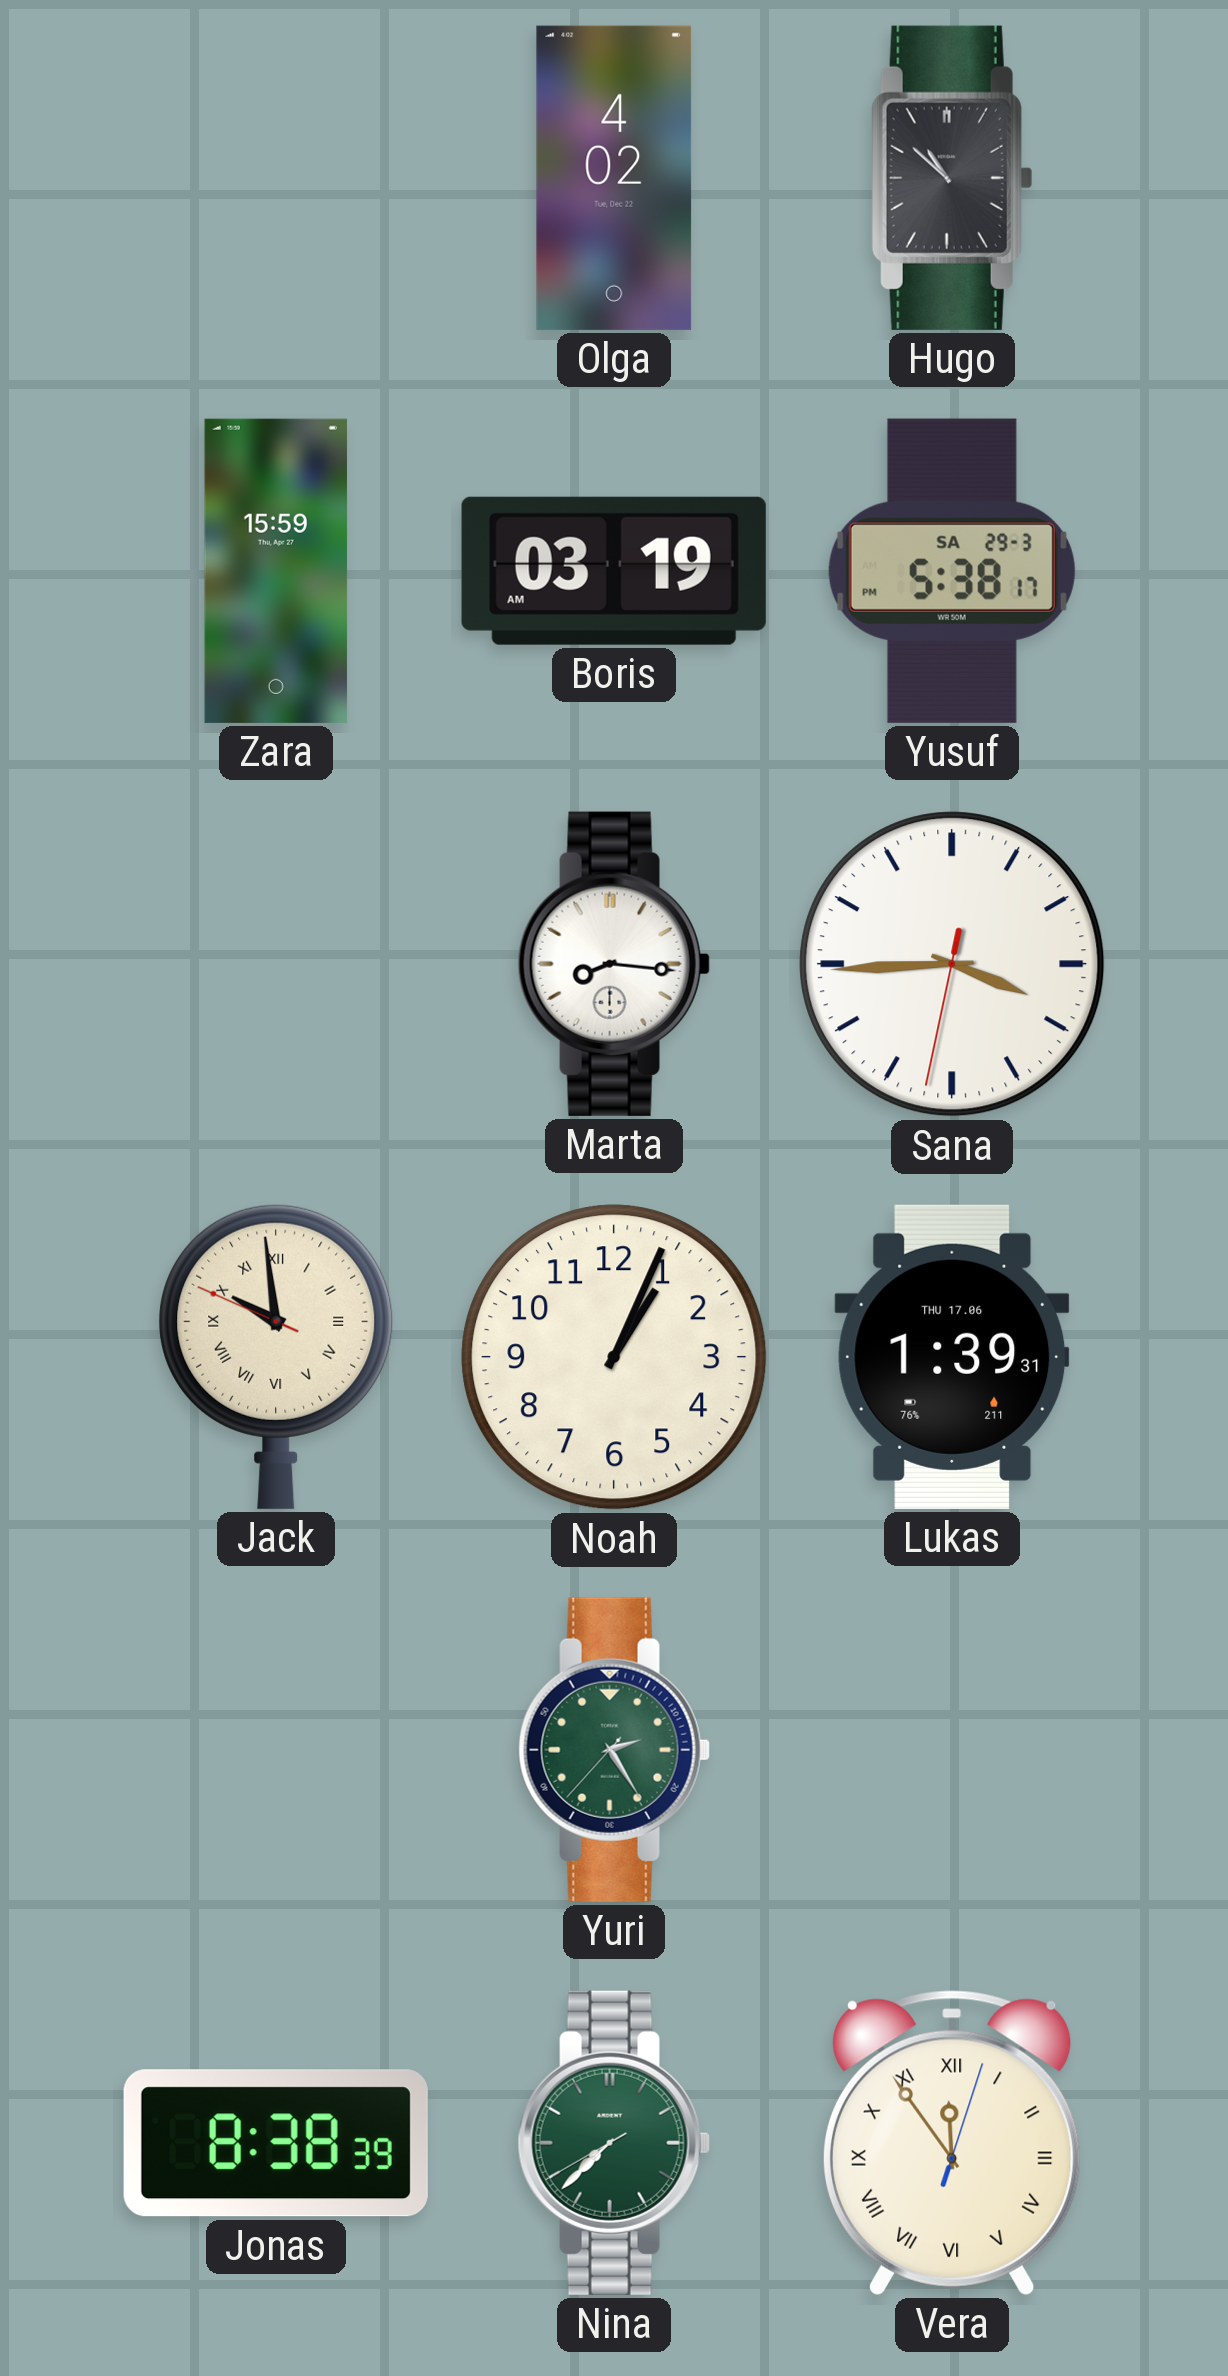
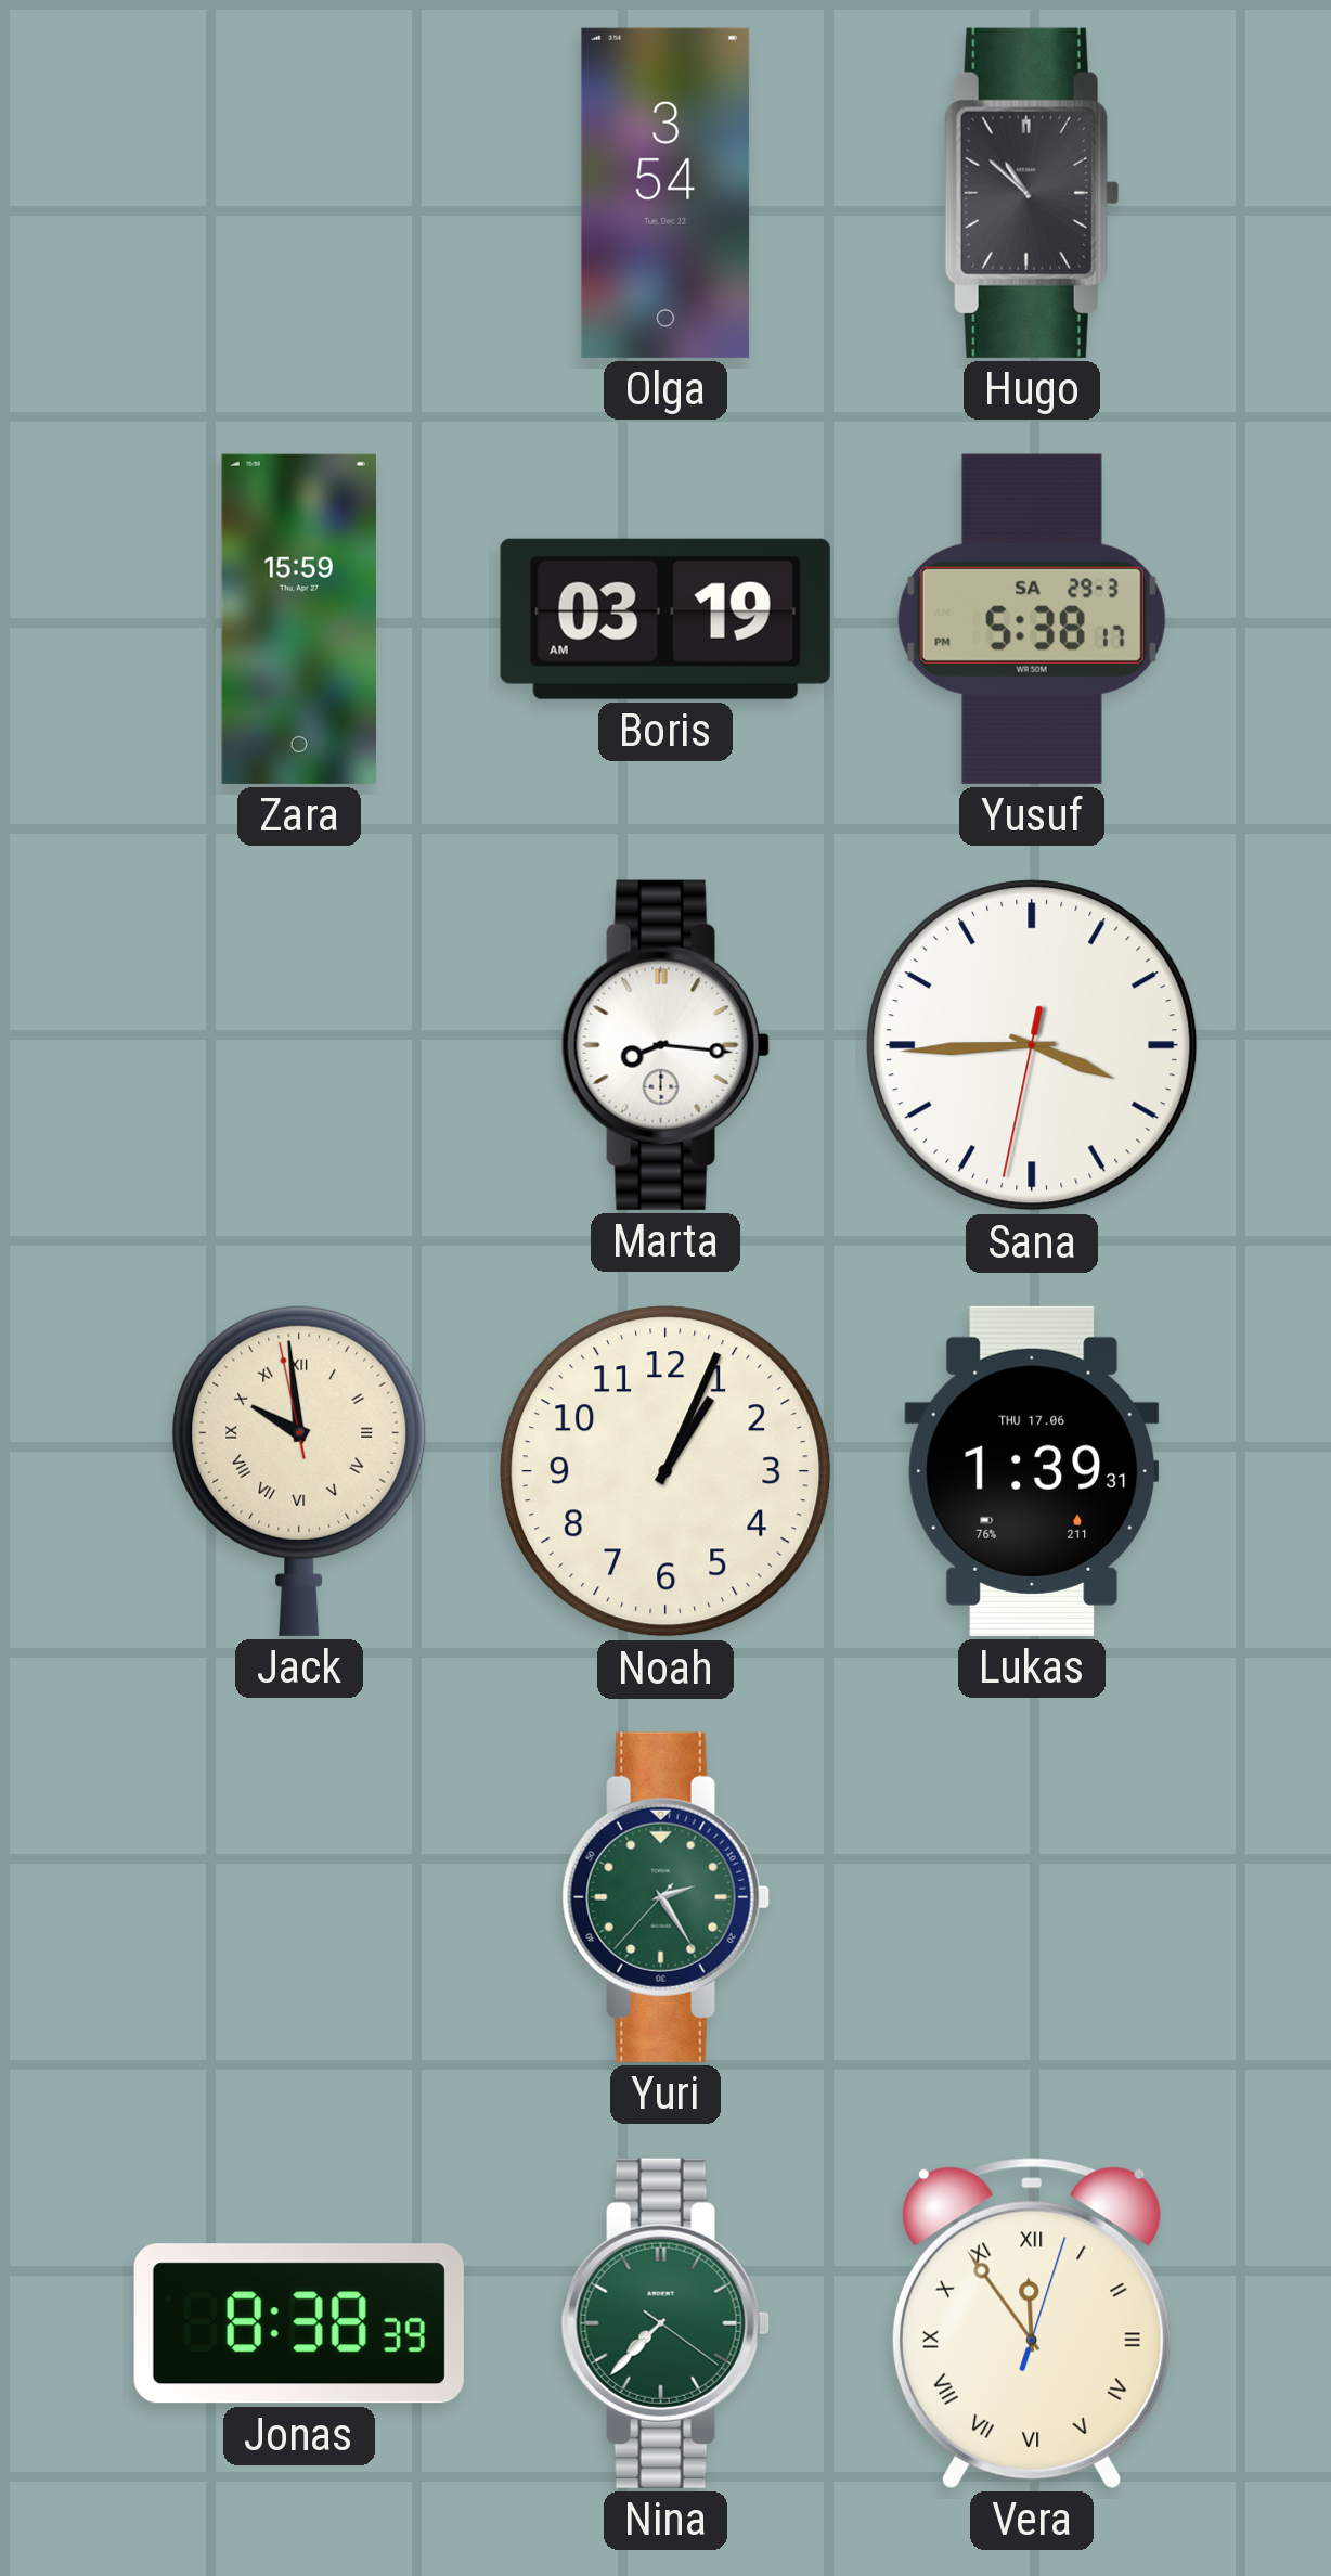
Olga: 4:02 -> 3:54
Jack: 9:58:49 -> 9:58:58
Nina: 7:37:40 -> 7:37:21
